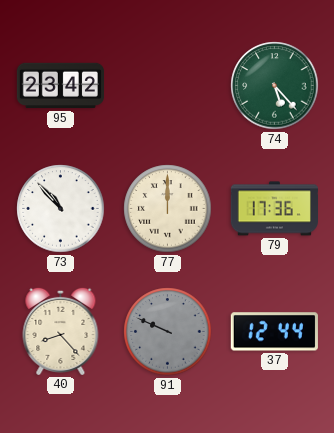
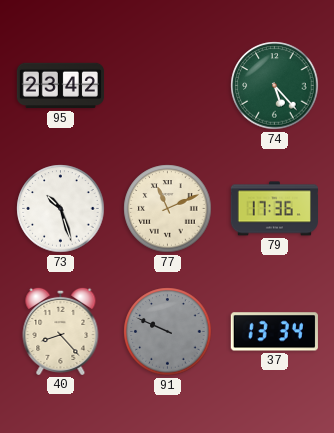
73: 10:53 -> 10:27
77: 12:00 -> 11:11
37: 12:44 -> 13:34
